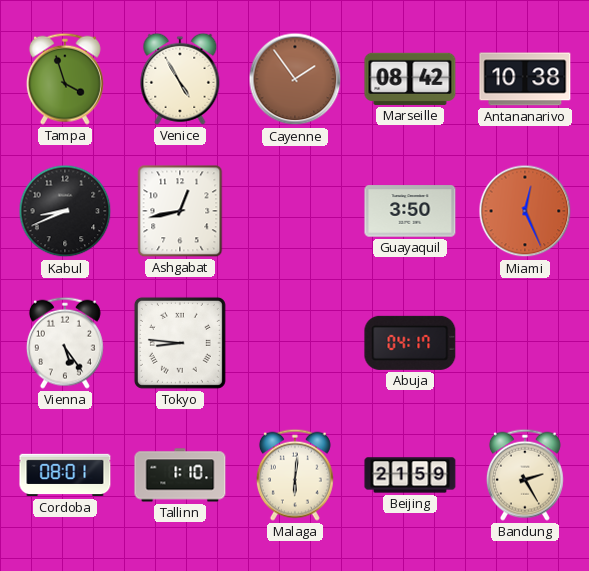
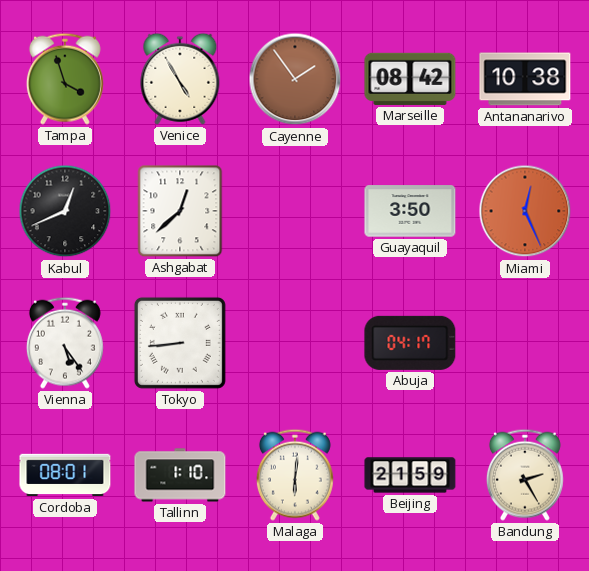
Kabul: 8:41 -> 12:41
Ashgabat: 12:43 -> 12:38
Tokyo: 8:46 -> 8:44
